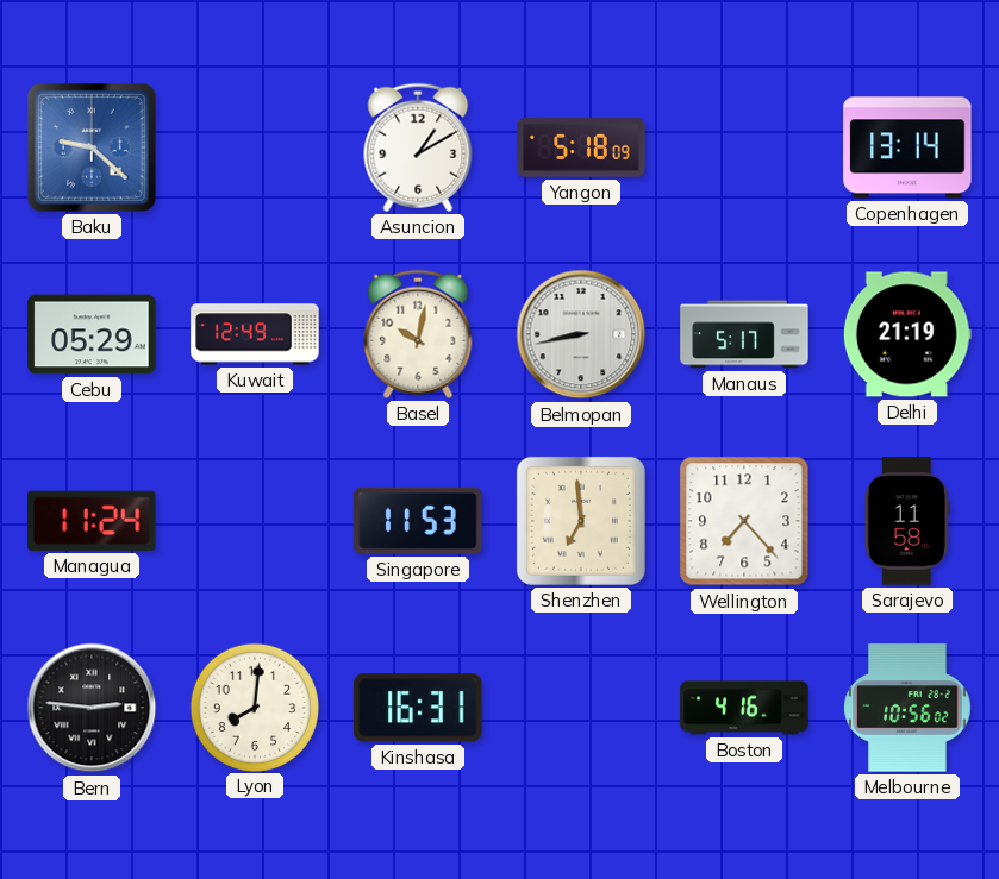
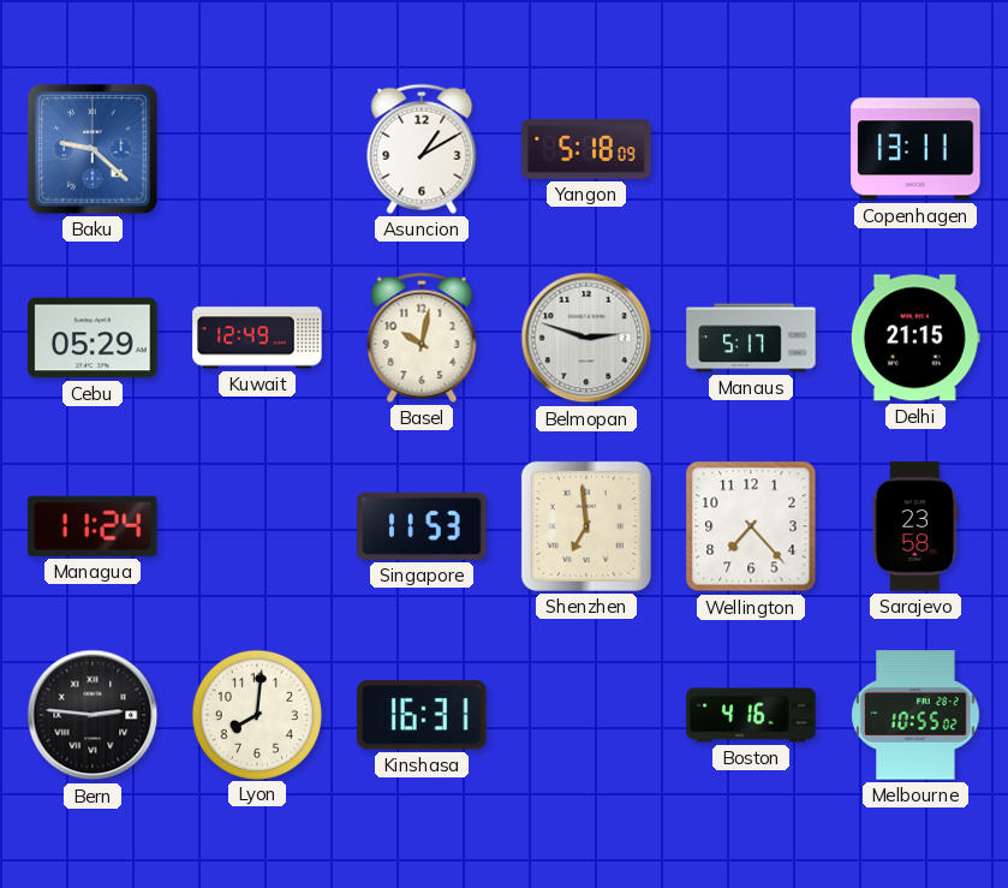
Copenhagen: 13:14 -> 13:11
Belmopan: 8:43 -> 2:48
Delhi: 21:19 -> 21:15
Sarajevo: 11:58 -> 23:58
Melbourne: 10:56 -> 10:55
